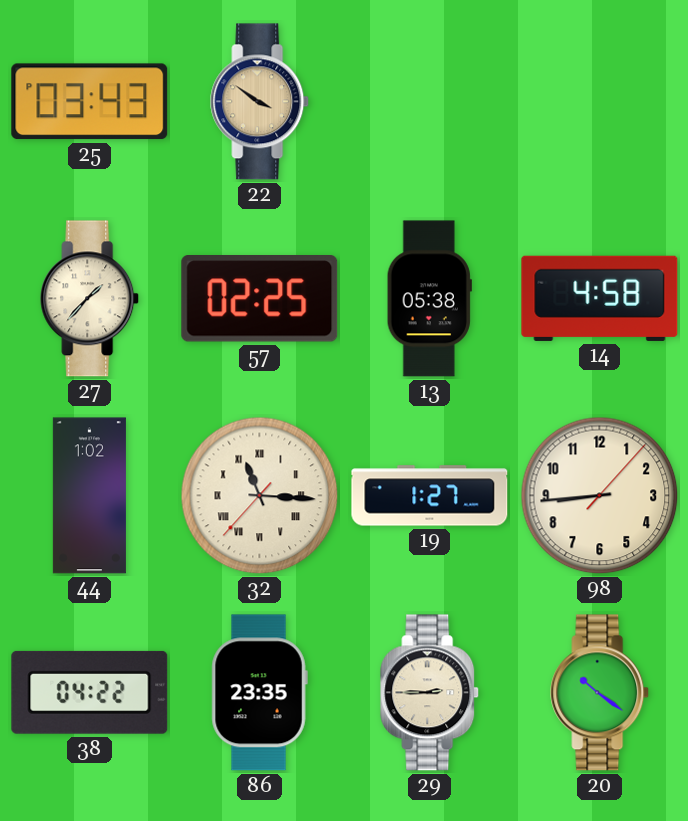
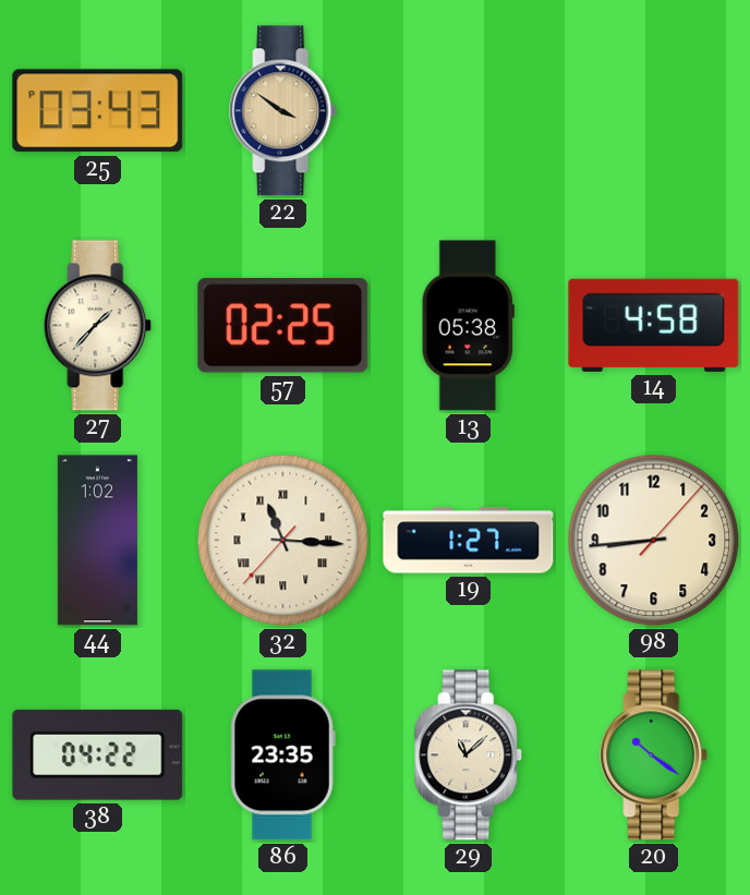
29: 2:45 -> 11:08
